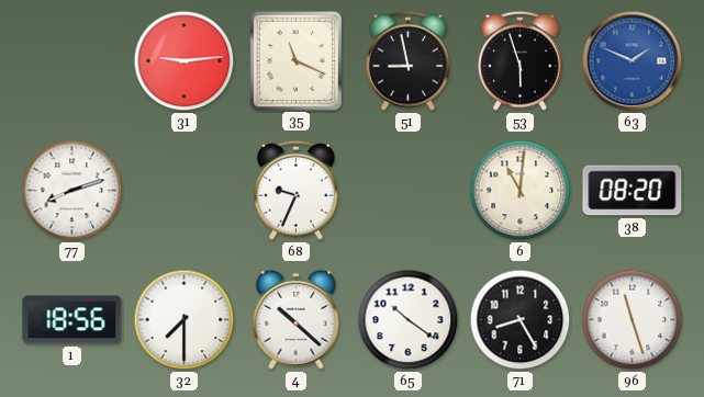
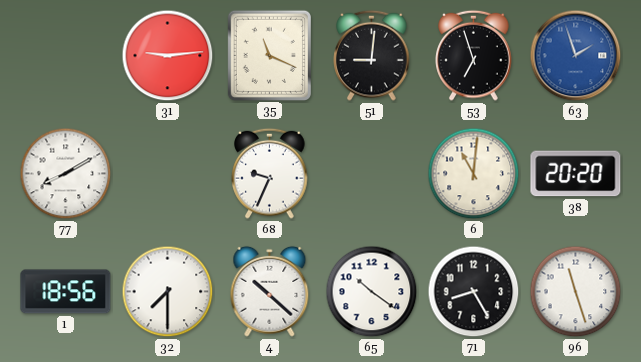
51: 8:58 -> 9:01
53: 5:57 -> 6:57
63: 1:49 -> 1:57
77: 8:12 -> 8:10
38: 08:20 -> 20:20
